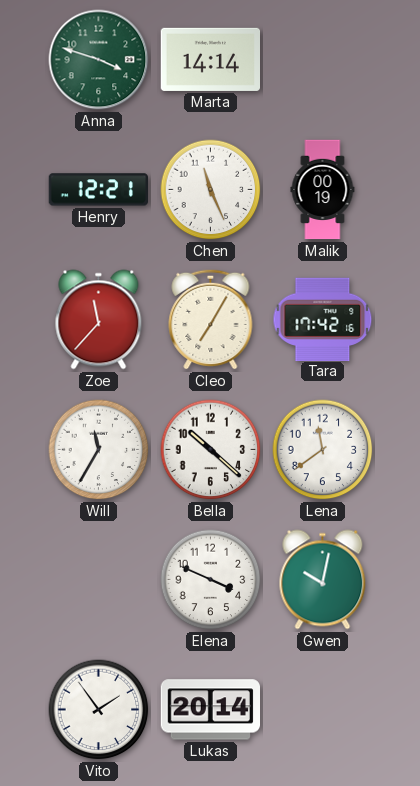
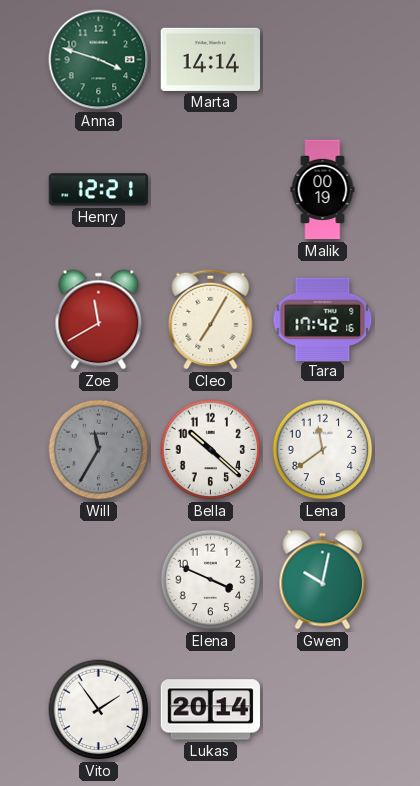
Chen: 11:26 -> none
Zoe: 11:37 -> 11:40
Will dial: white -> grey
